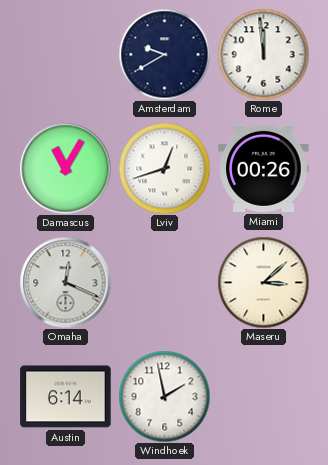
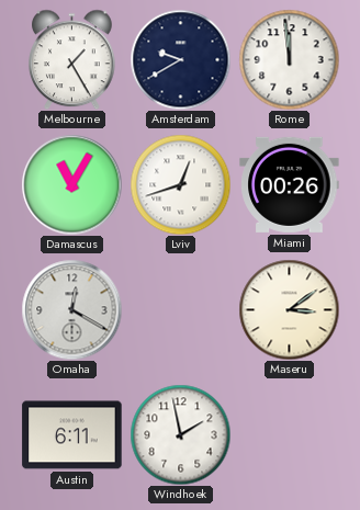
Melbourne: none -> 1:25
Omaha: 12:19 -> 12:20
Maseru: 3:08 -> 3:09
Austin: 6:14 -> 6:11
